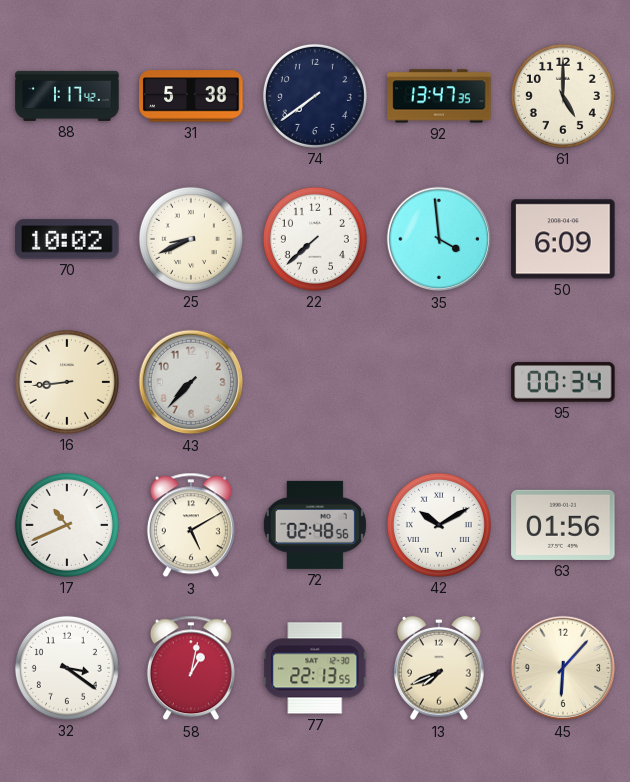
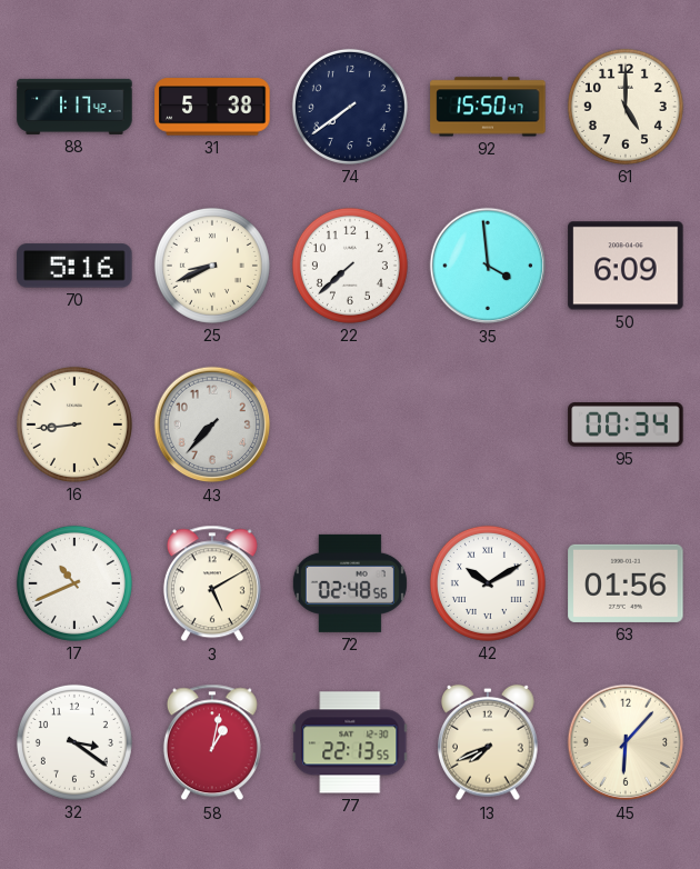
92: 13:47 -> 15:50
70: 10:02 -> 5:16
